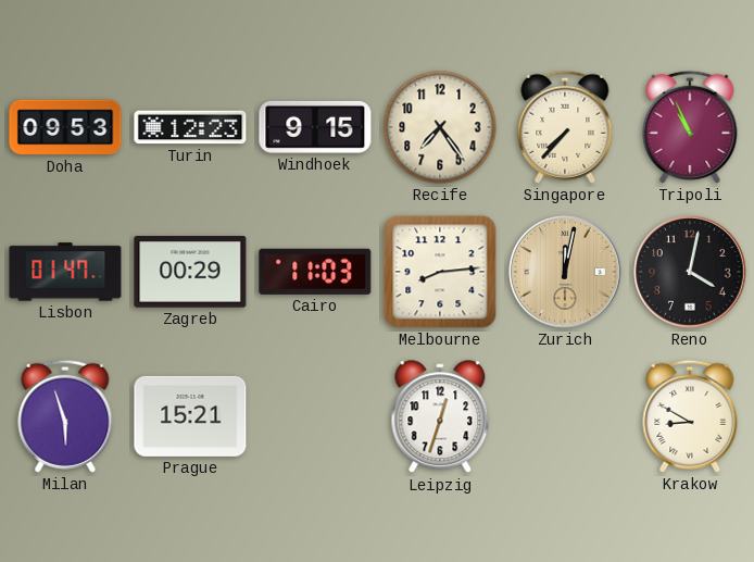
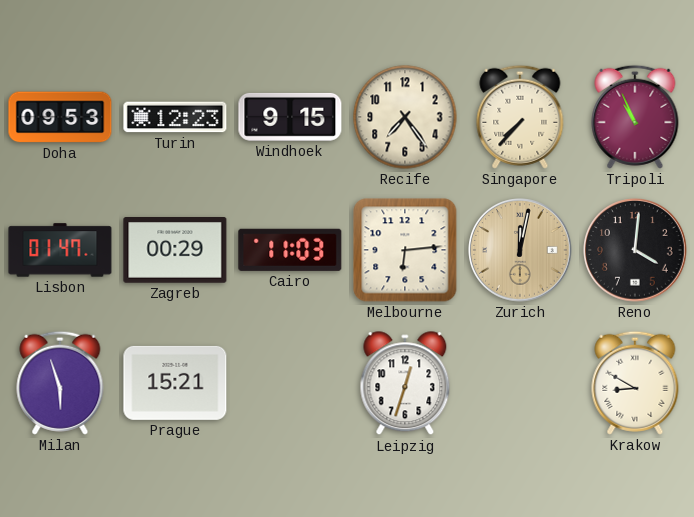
Melbourne: 8:14 -> 6:14
Reno: 4:02 -> 4:01
